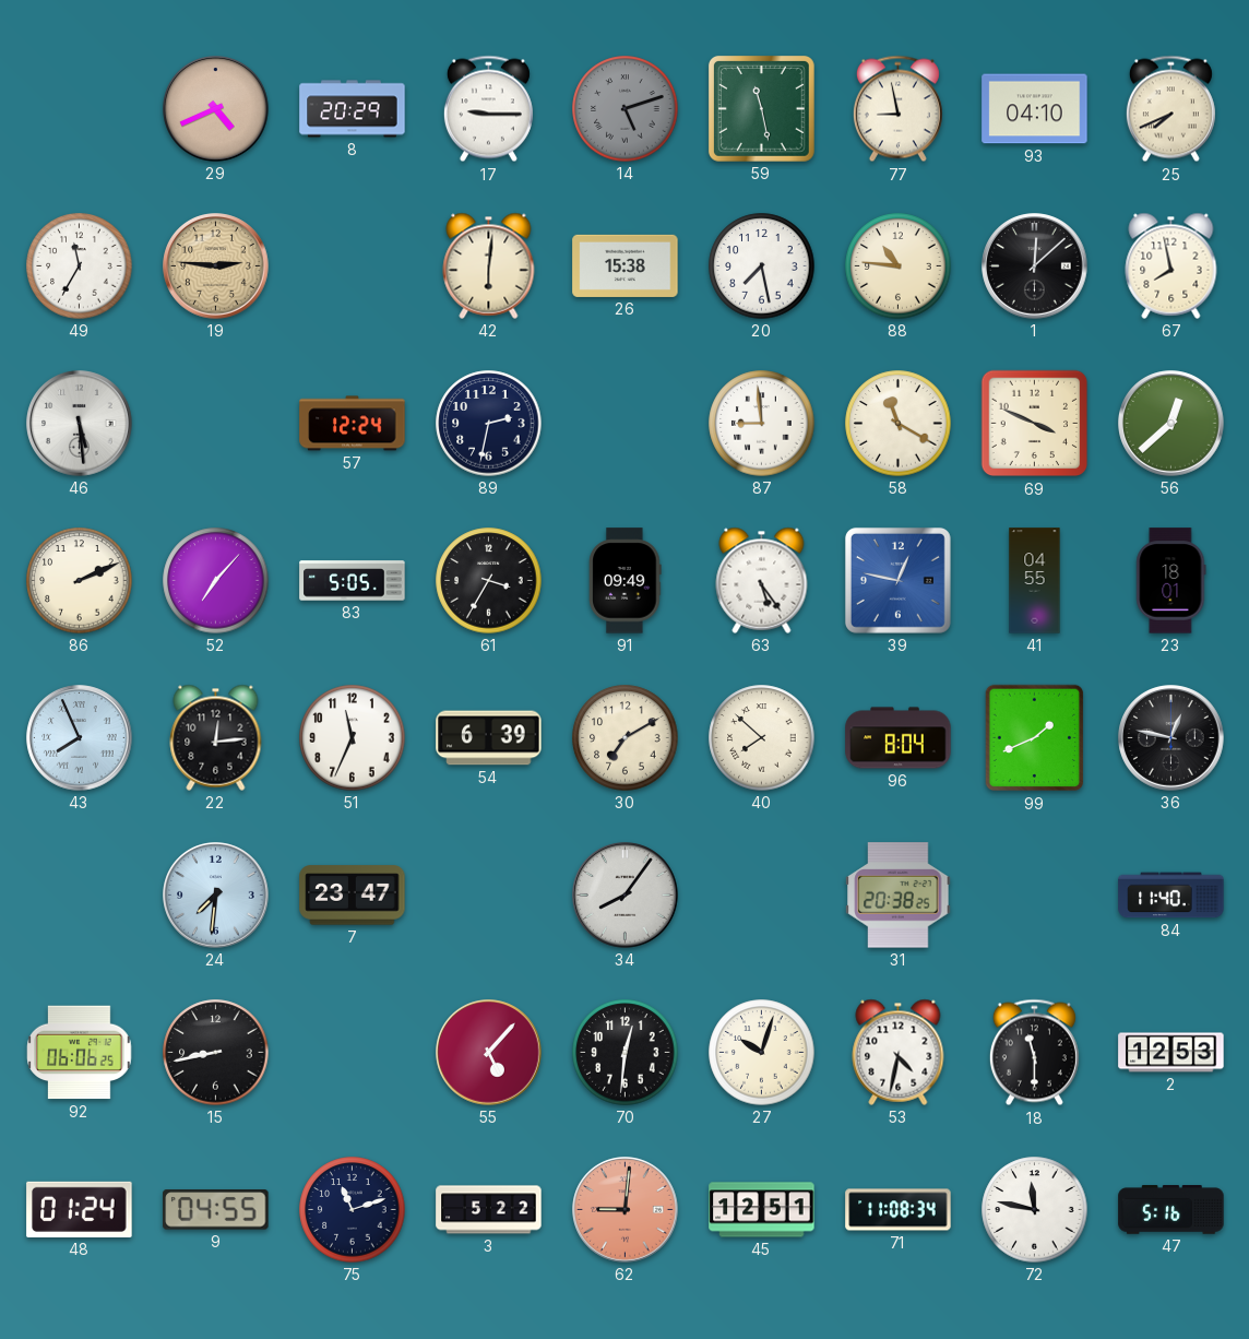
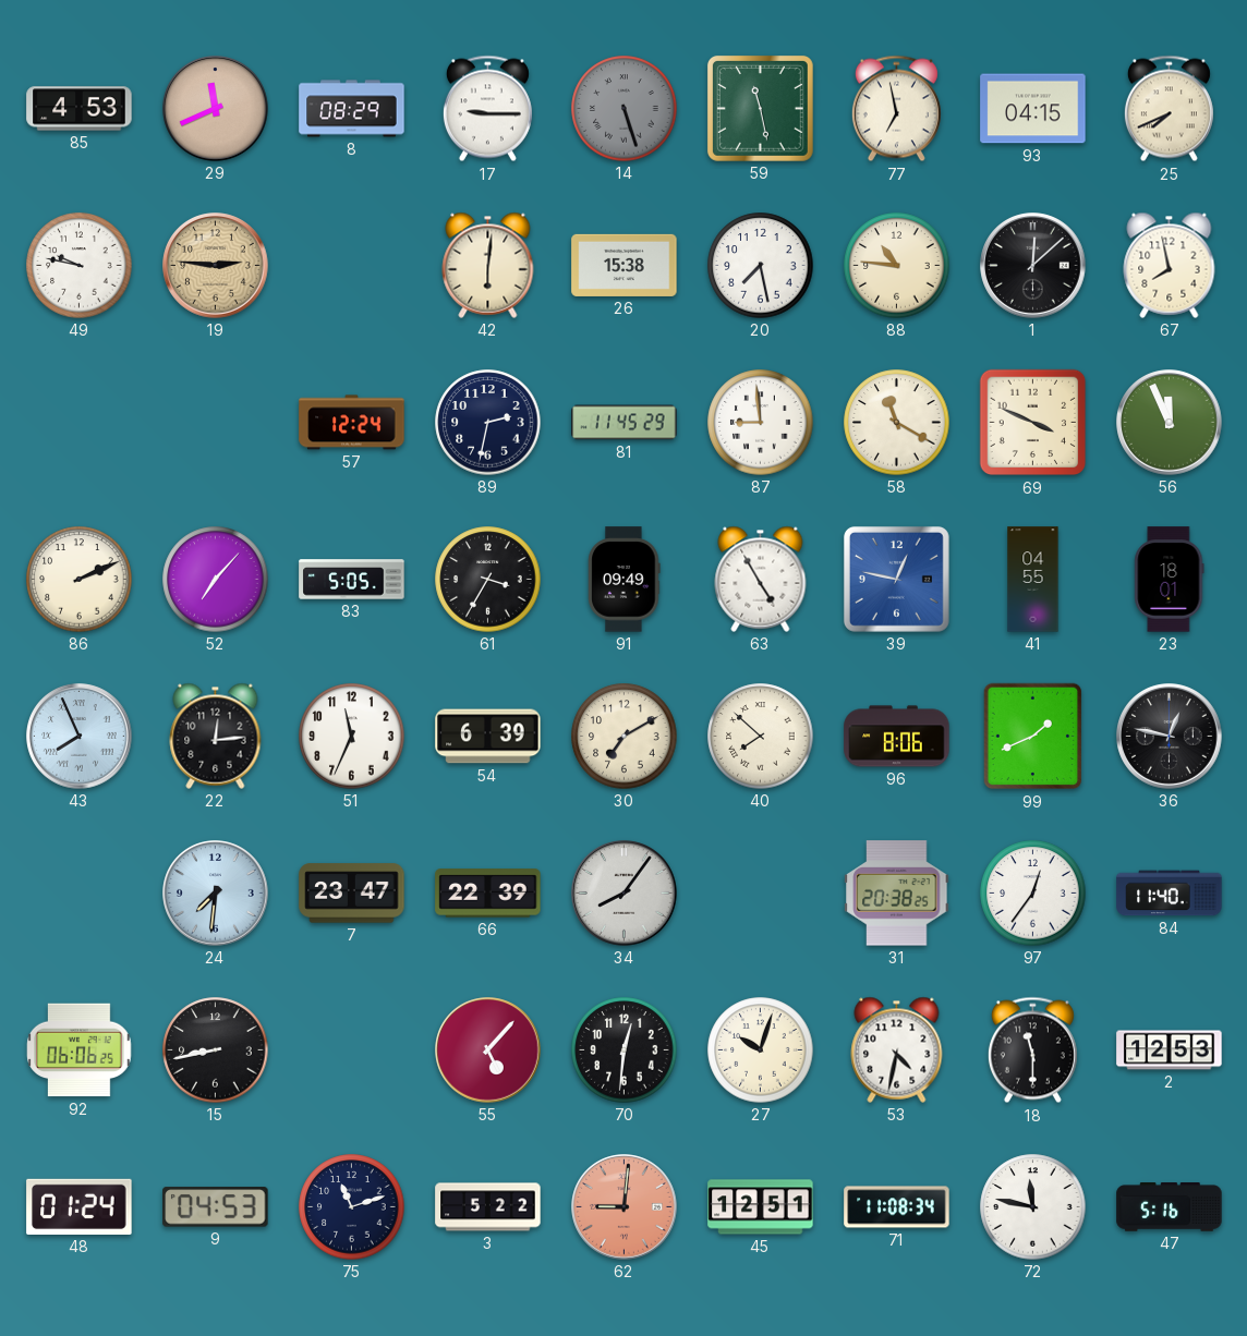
85: none -> 4:53
29: 4:41 -> 11:41
8: 20:29 -> 08:29
14: 5:12 -> 5:27
77: 8:58 -> 6:58
93: 04:10 -> 04:15
49: 11:35 -> 9:47
46: 5:29 -> none
81: none -> 11:45
56: 12:38 -> 11:56
63: 5:24 -> 4:55
96: 8:04 -> 8:06
66: none -> 22:39
97: none -> 12:36
9: 04:55 -> 04:53
